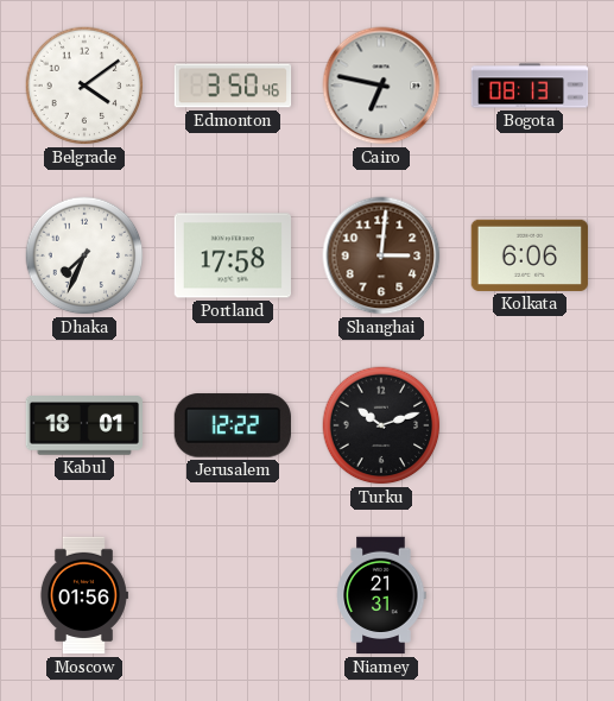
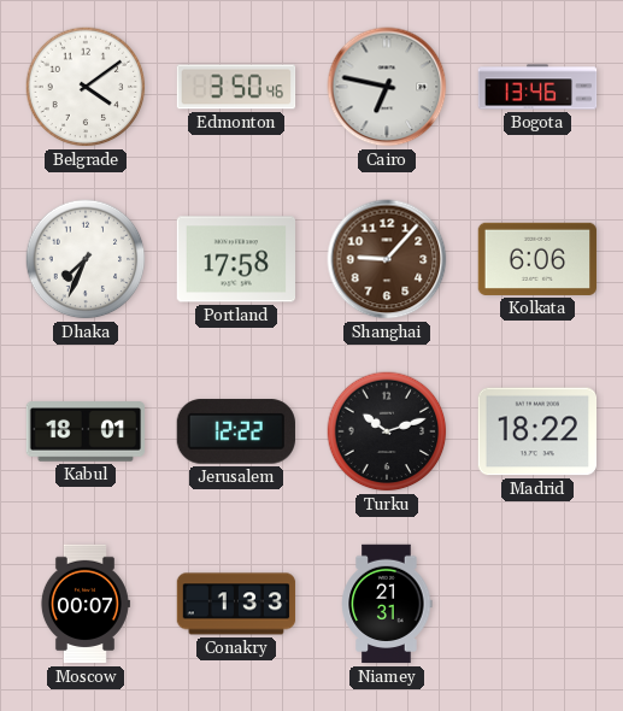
Bogota: 08:13 -> 13:46
Shanghai: 3:01 -> 9:07
Madrid: none -> 18:22
Moscow: 01:56 -> 00:07
Conakry: none -> 1:33
